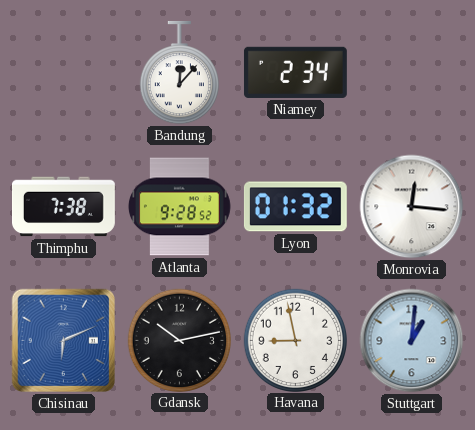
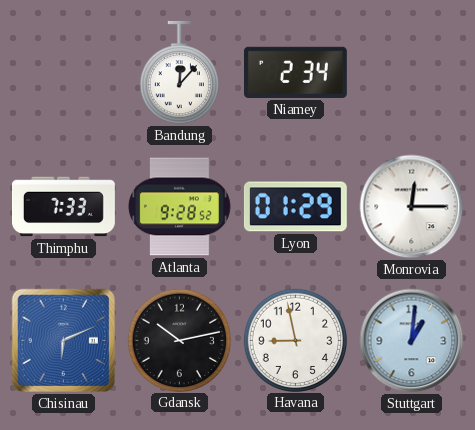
Thimphu: 7:38 -> 7:33
Lyon: 01:32 -> 01:29
Monrovia: 12:16 -> 12:15
